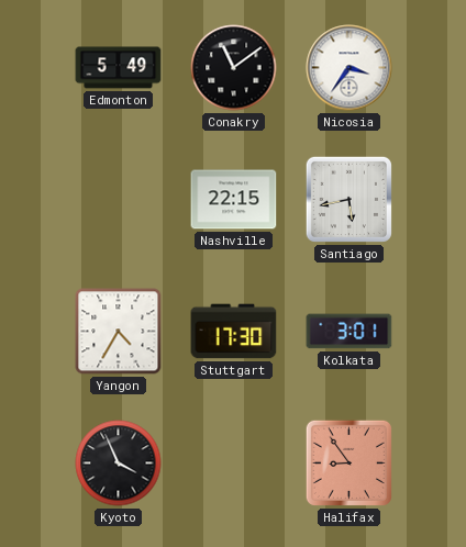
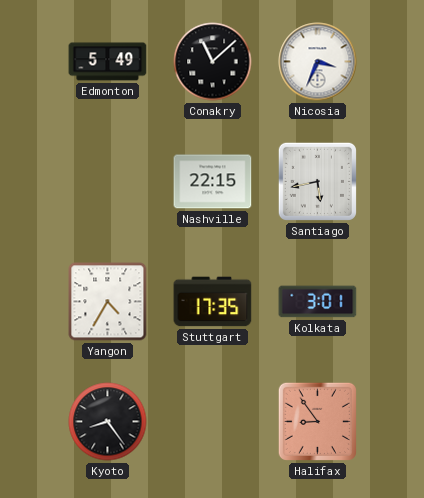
Conakry: 11:09 -> 11:08
Nicosia: 3:36 -> 3:34
Stuttgart: 17:30 -> 17:35
Kyoto: 3:56 -> 8:24
